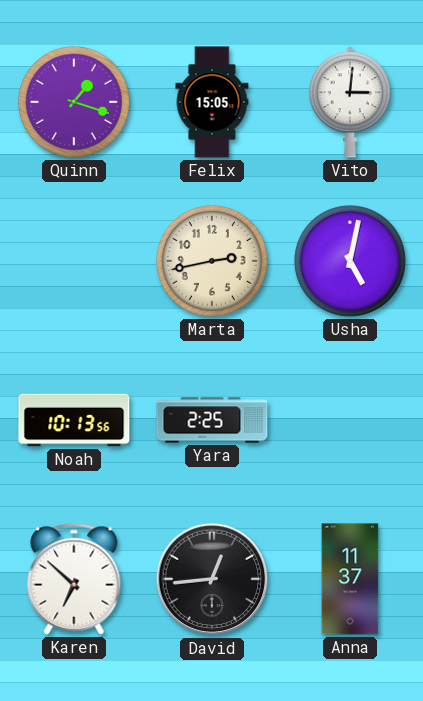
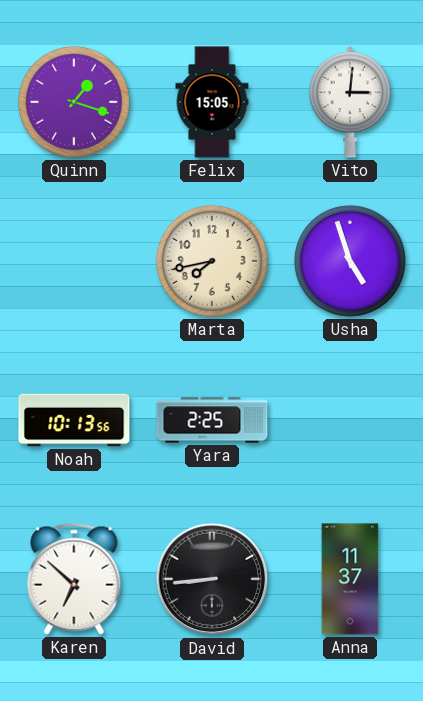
Marta: 2:43 -> 7:43
Usha: 5:02 -> 4:57
David: 12:44 -> 8:44
